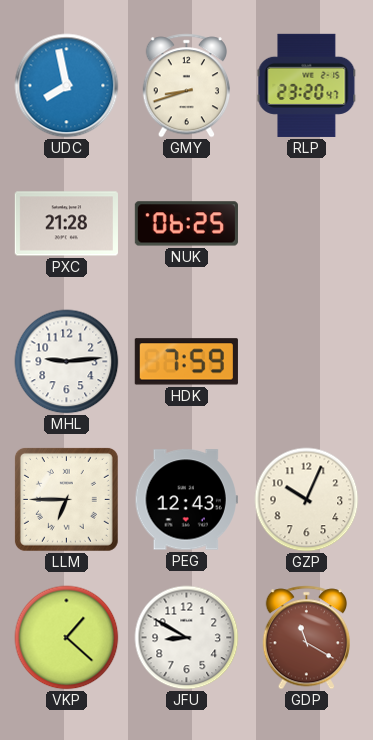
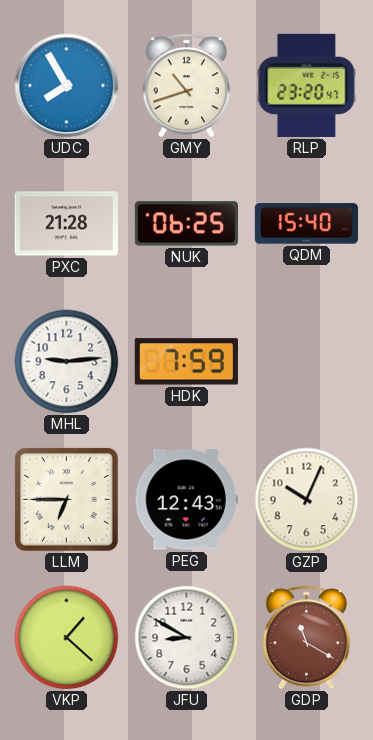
UDC: 7:58 -> 7:55
GMY: 8:42 -> 10:42
QDM: none -> 15:40
